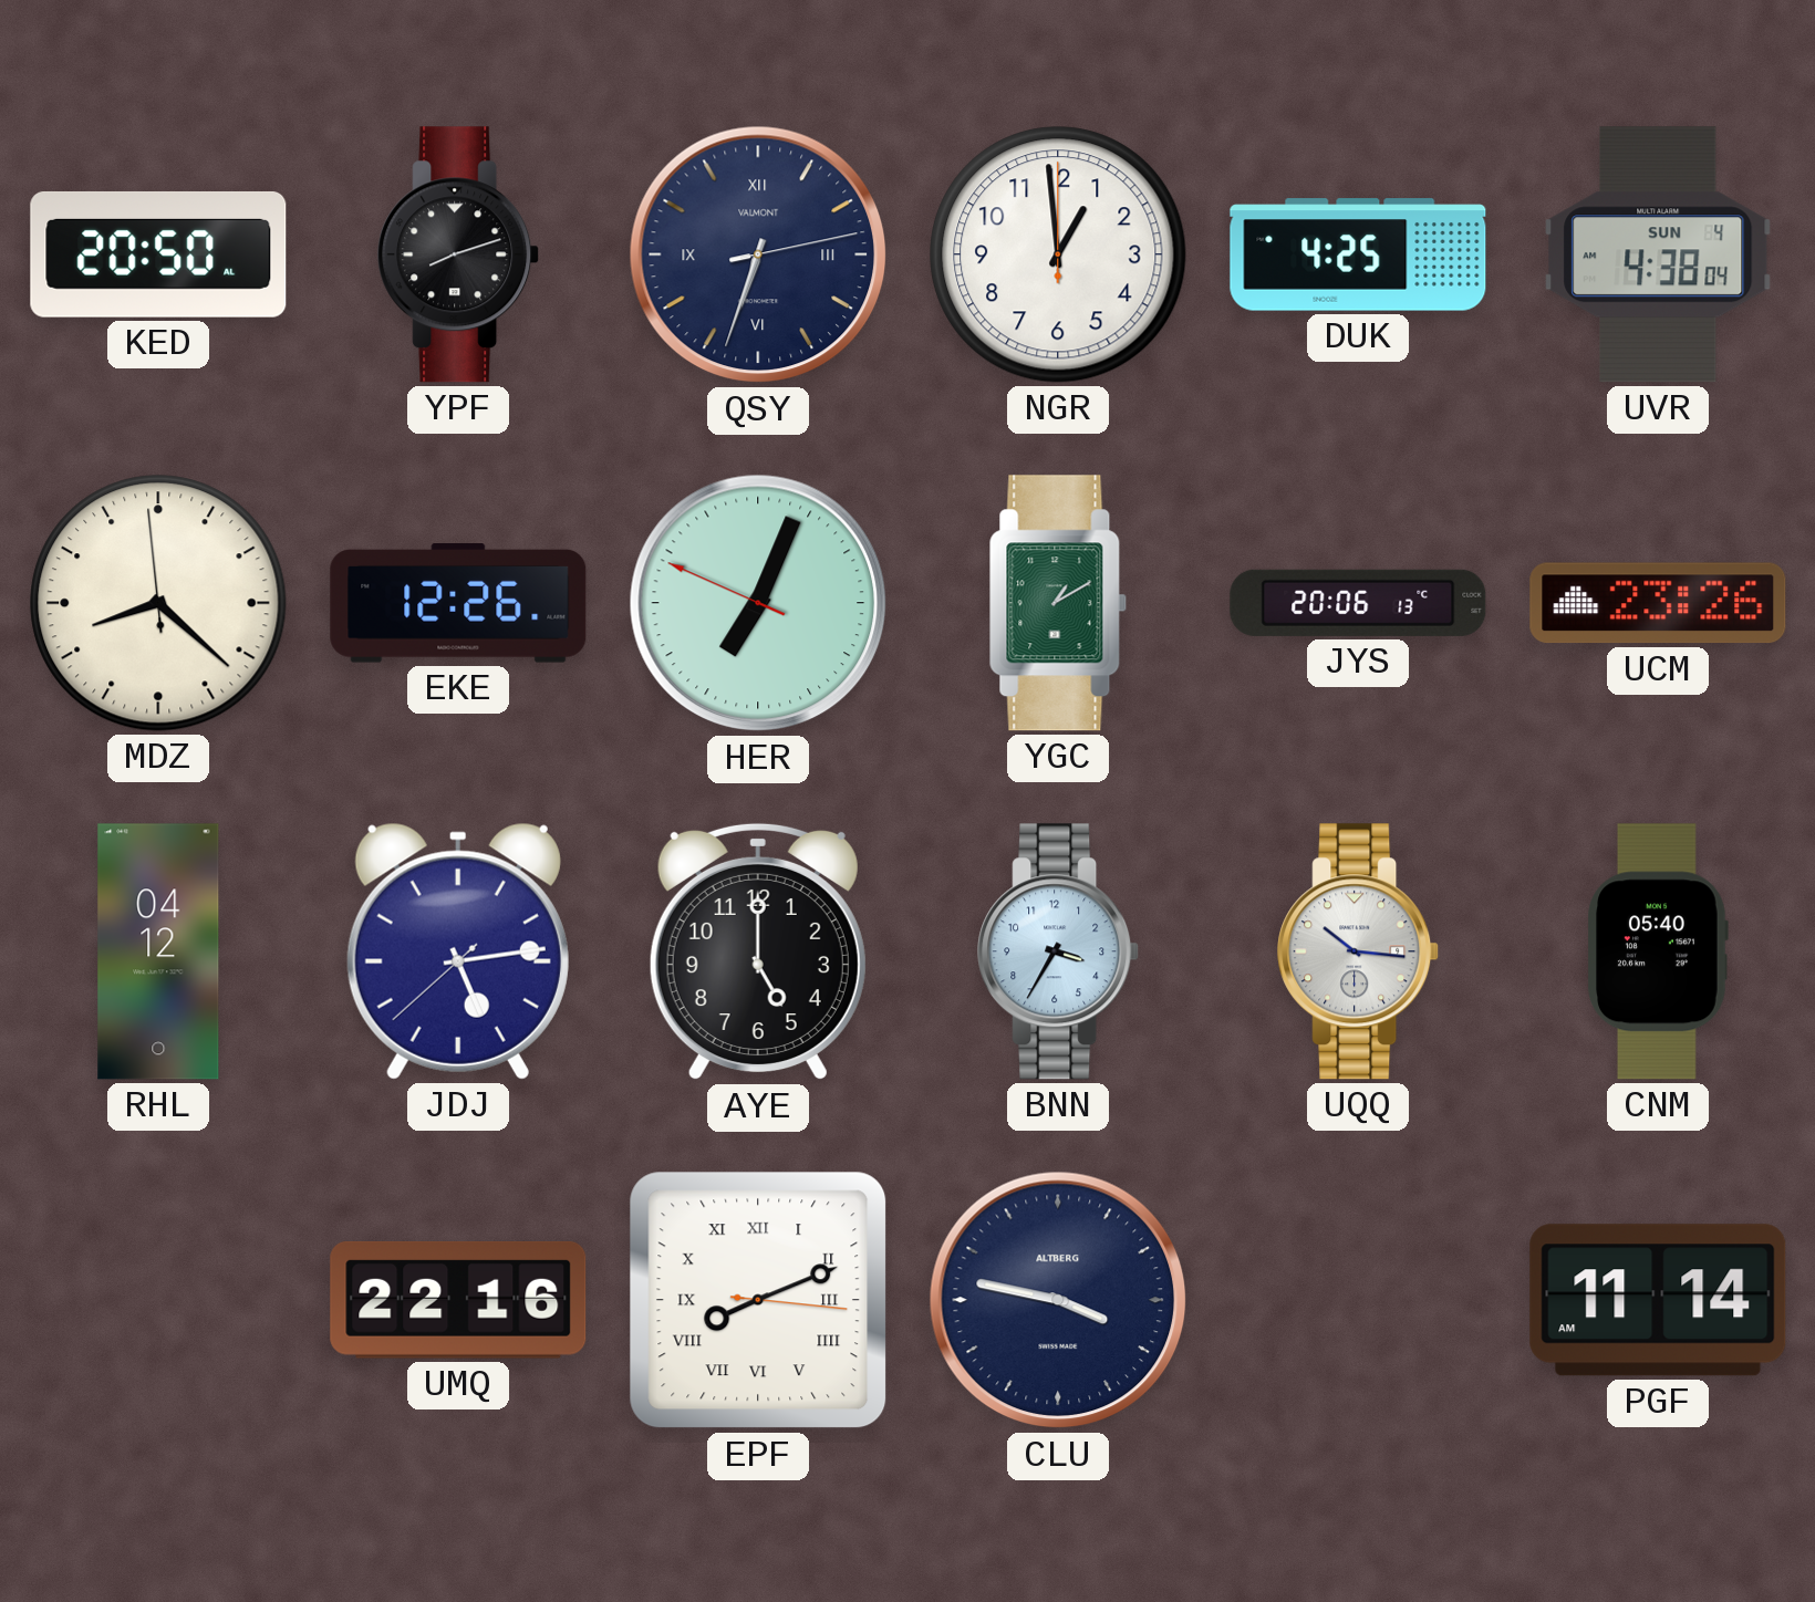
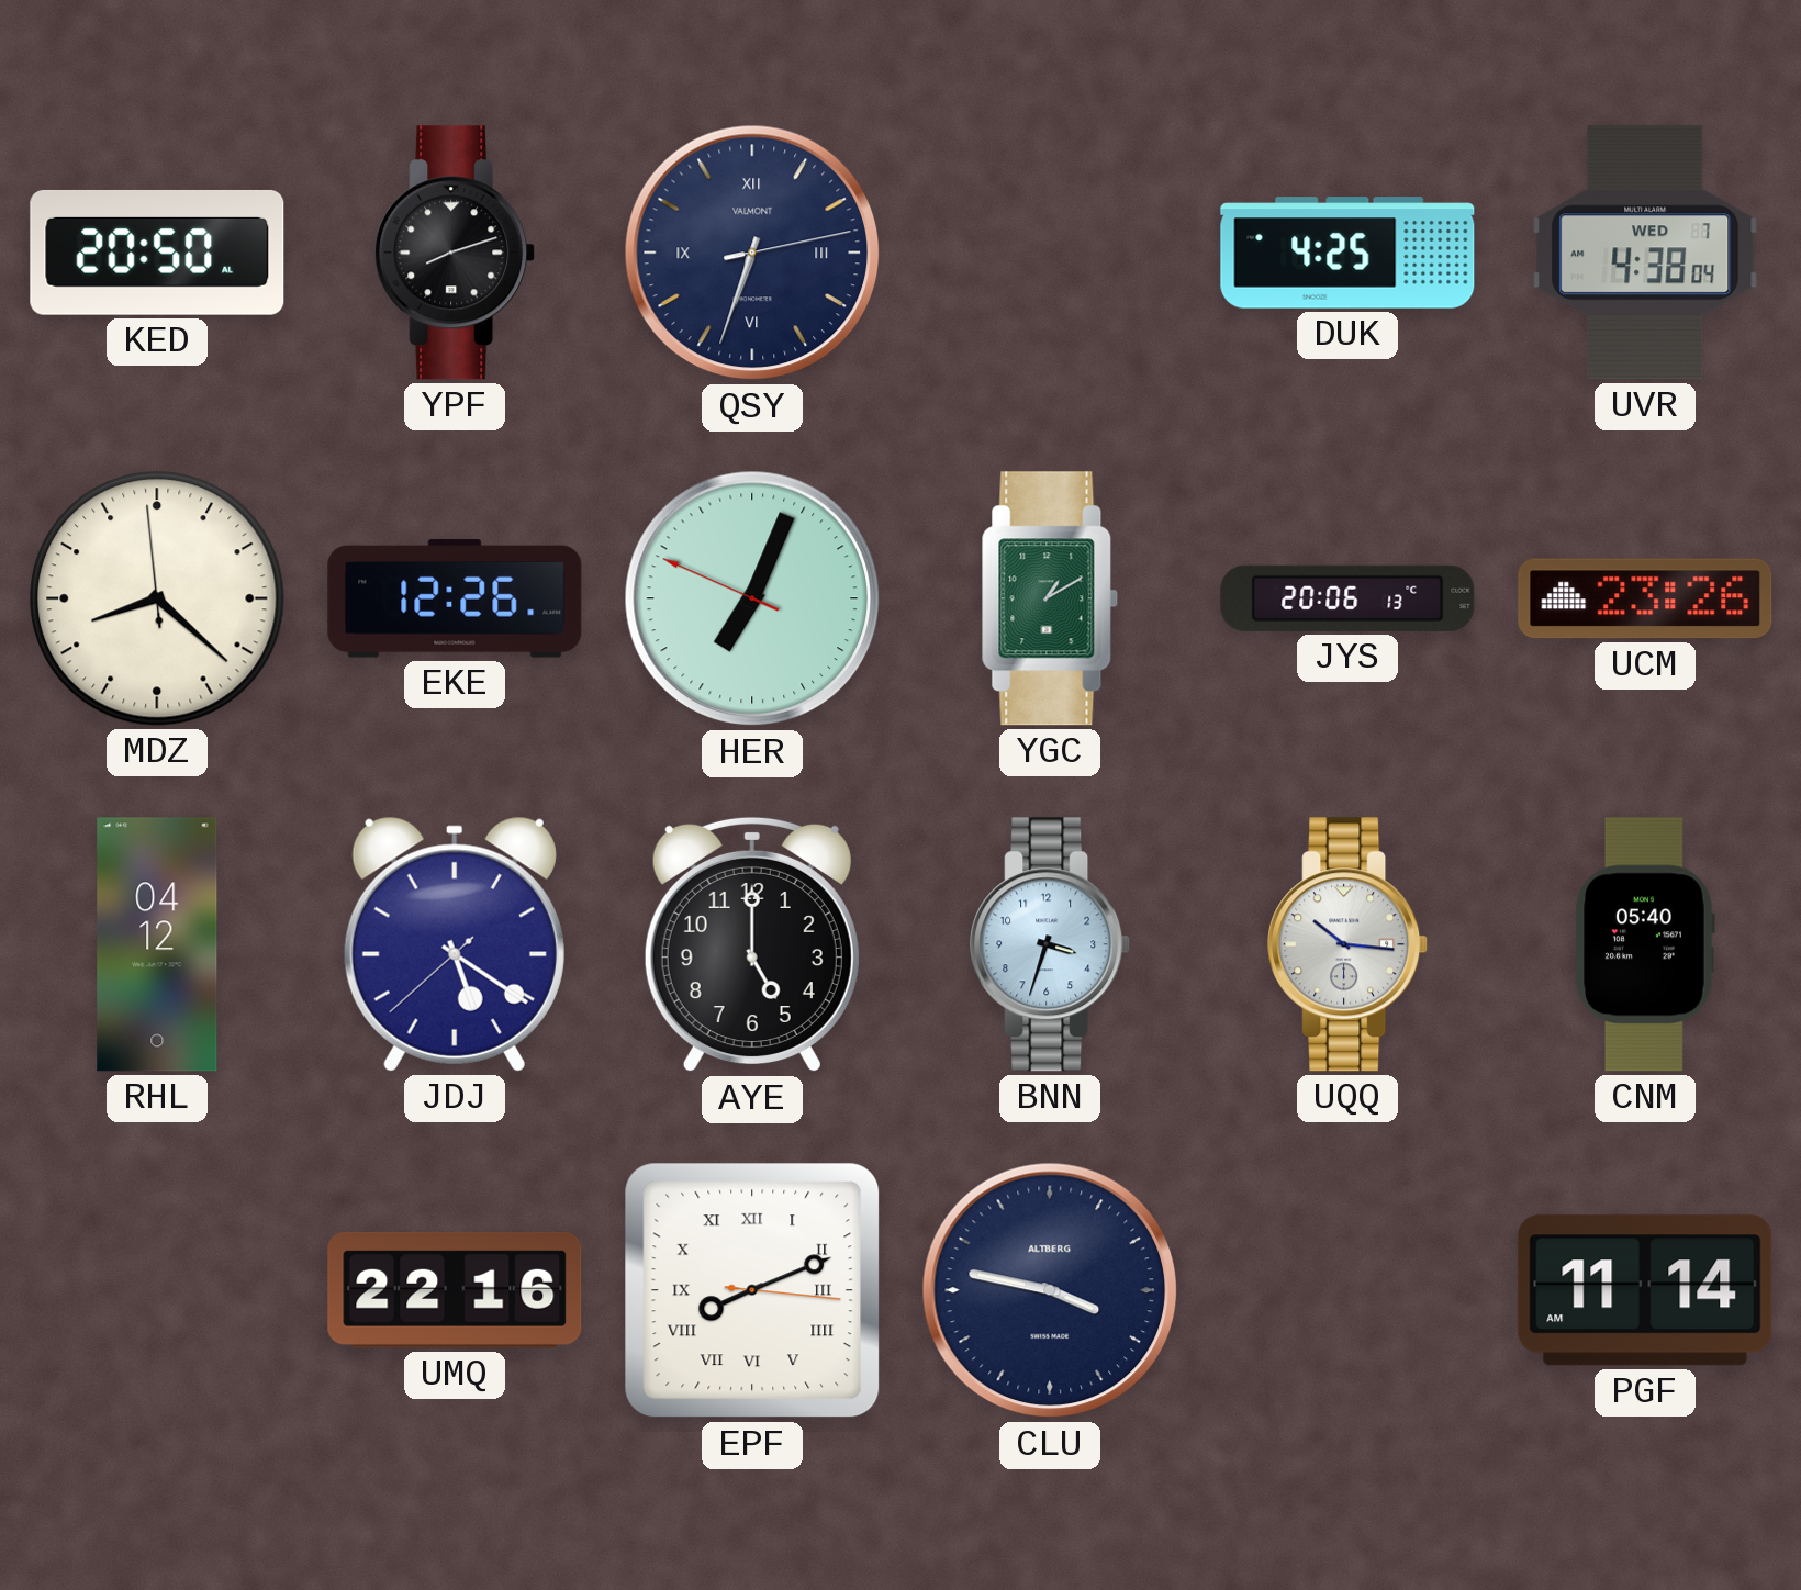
NGR: 12:59 -> none
UVR date: SUN 4 -> WED 7
JDJ: 5:13 -> 5:20
BNN: 3:35 -> 3:33
